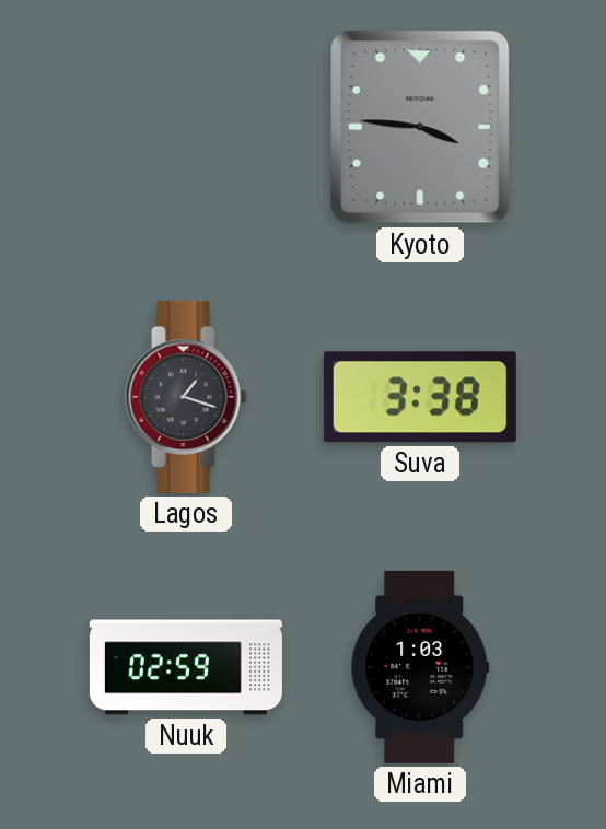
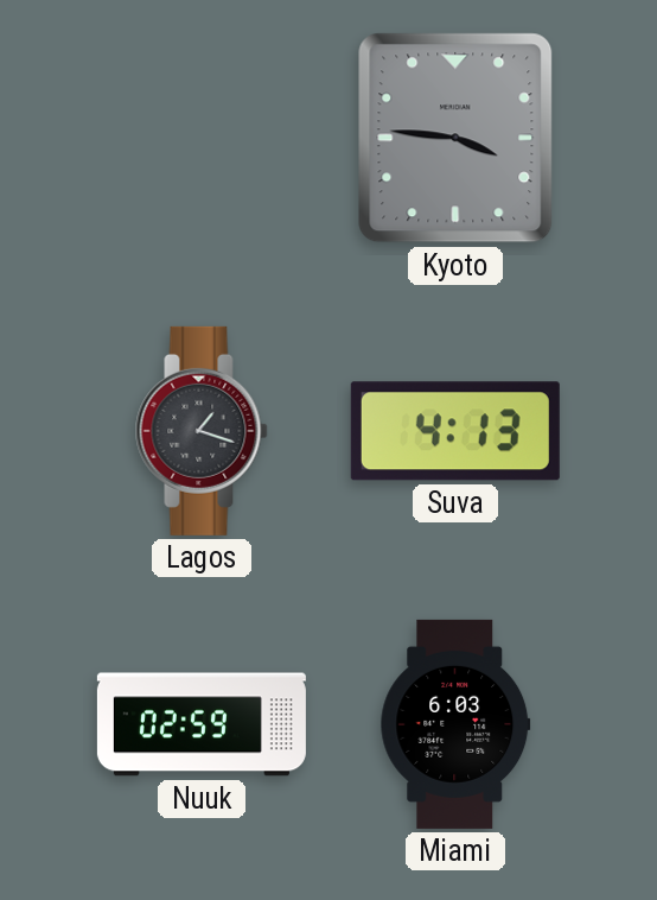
Suva: 3:38 -> 4:13
Miami: 1:03 -> 6:03
